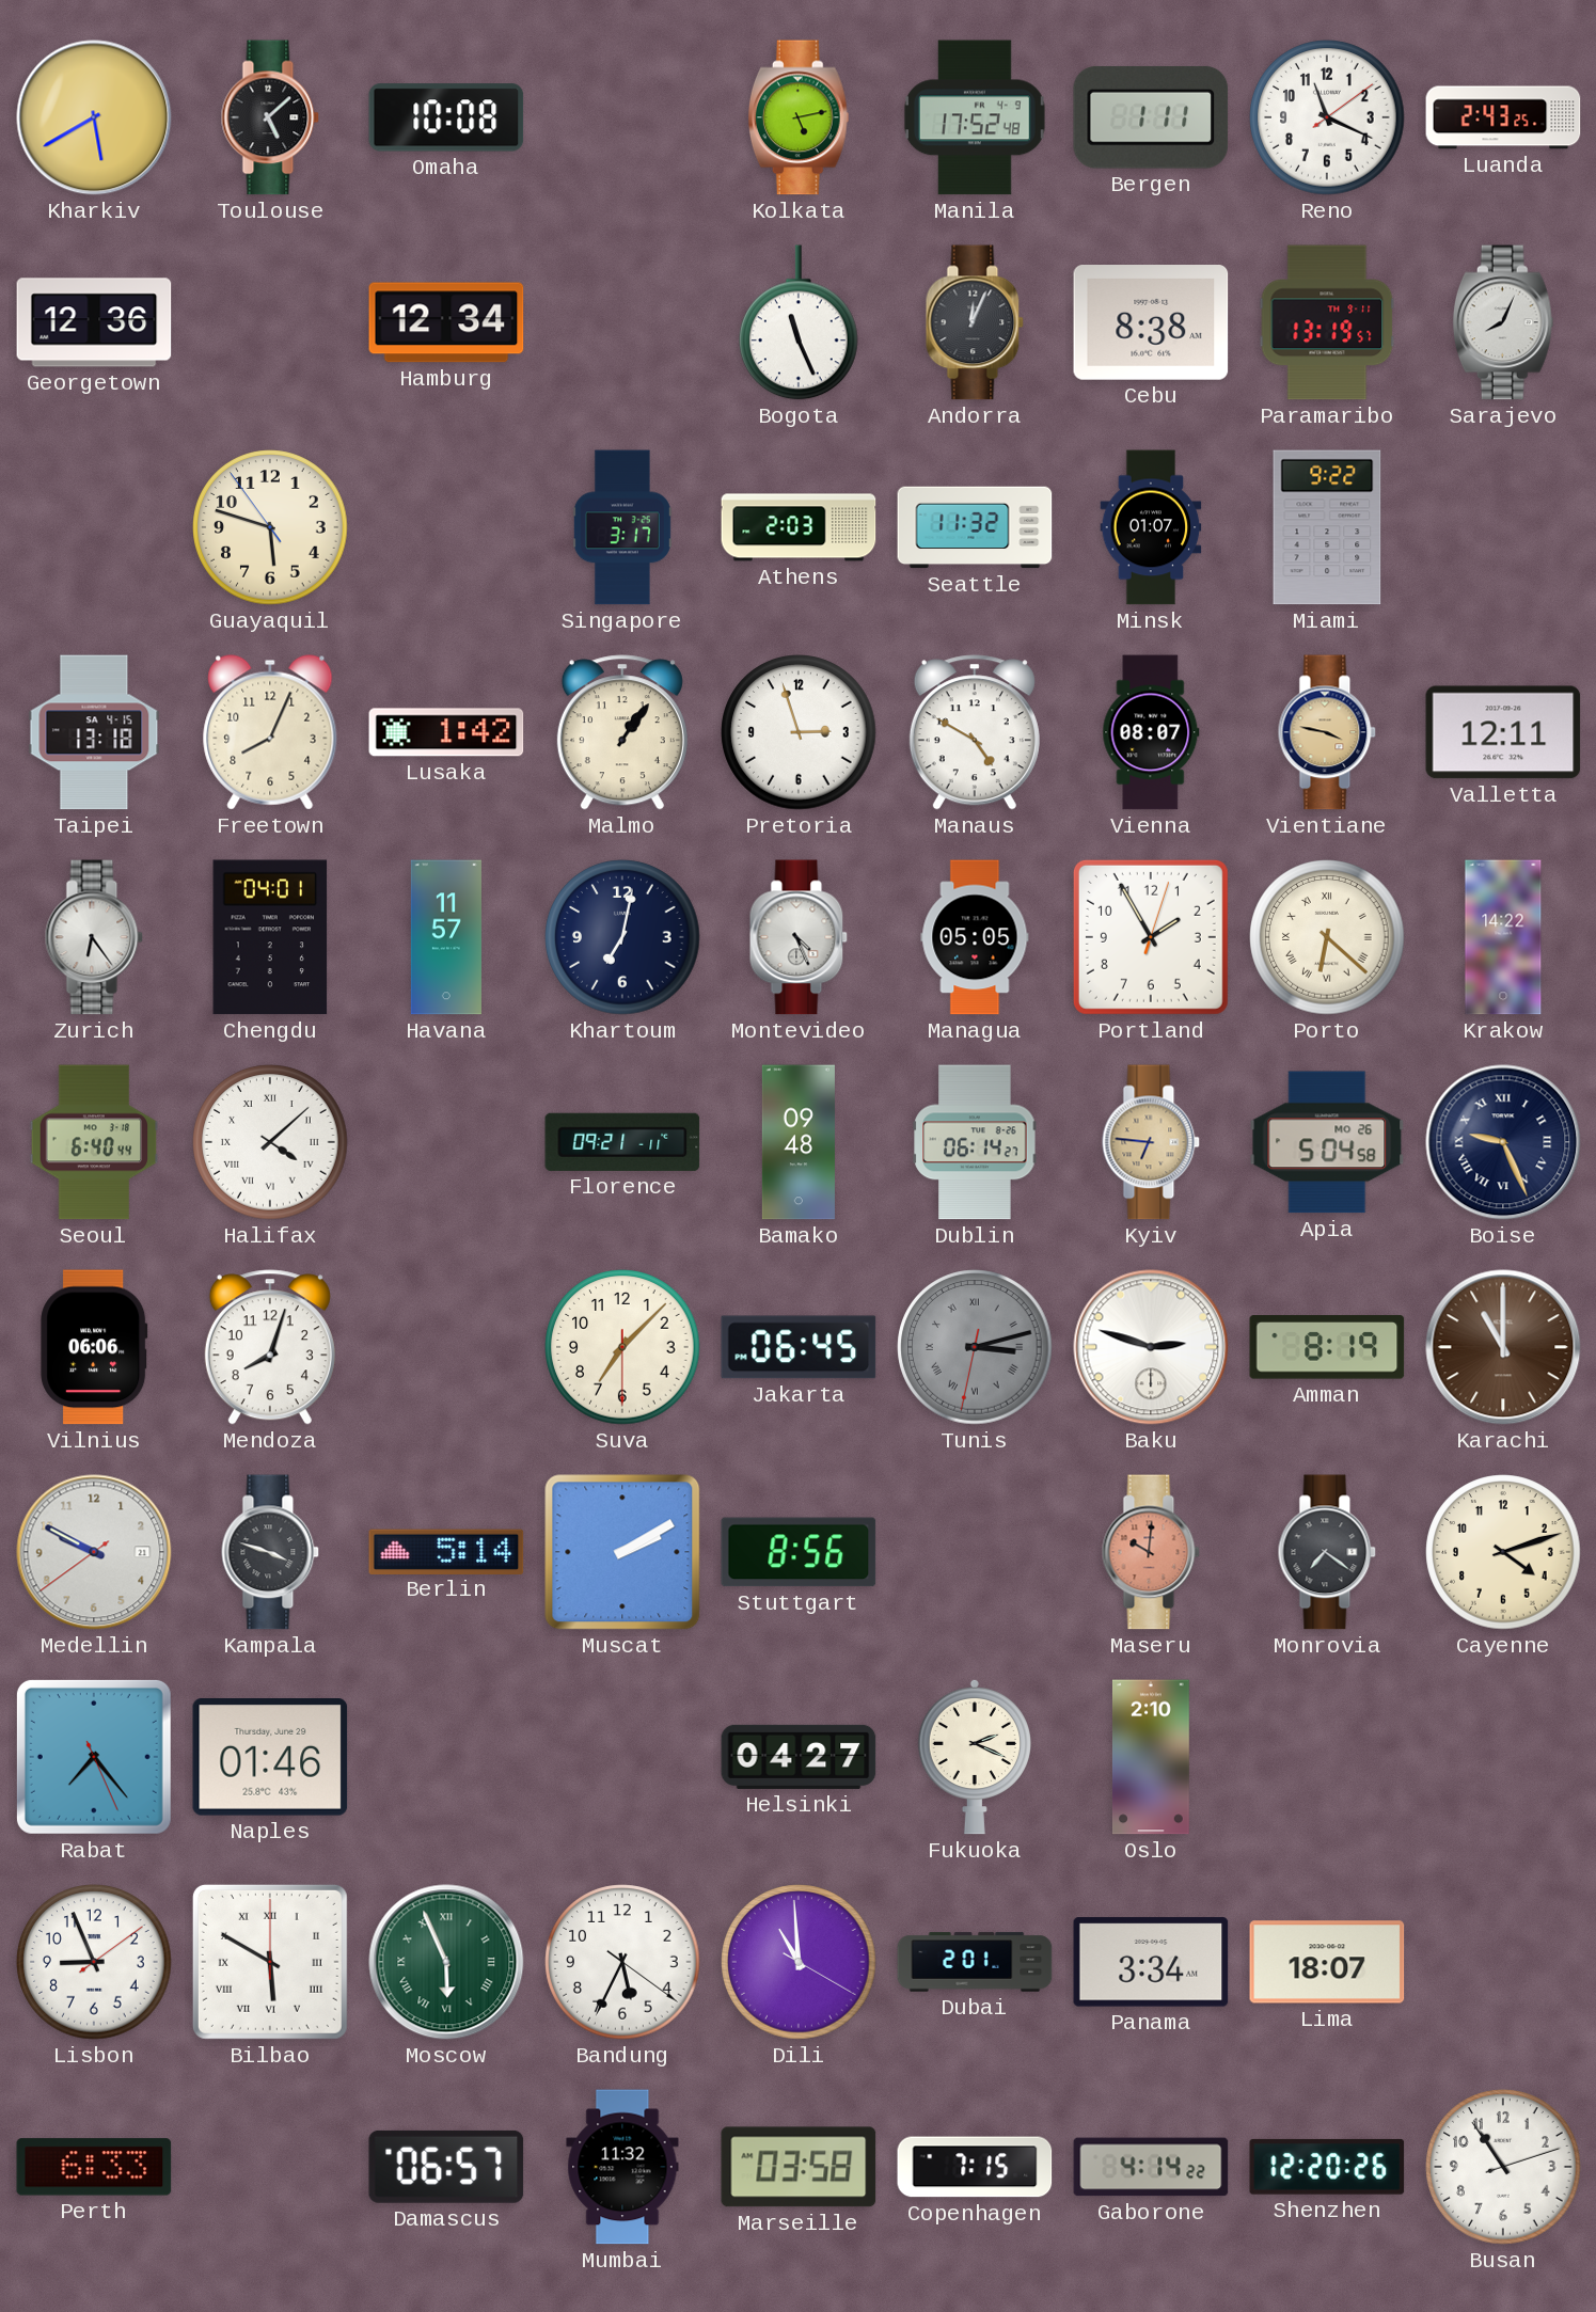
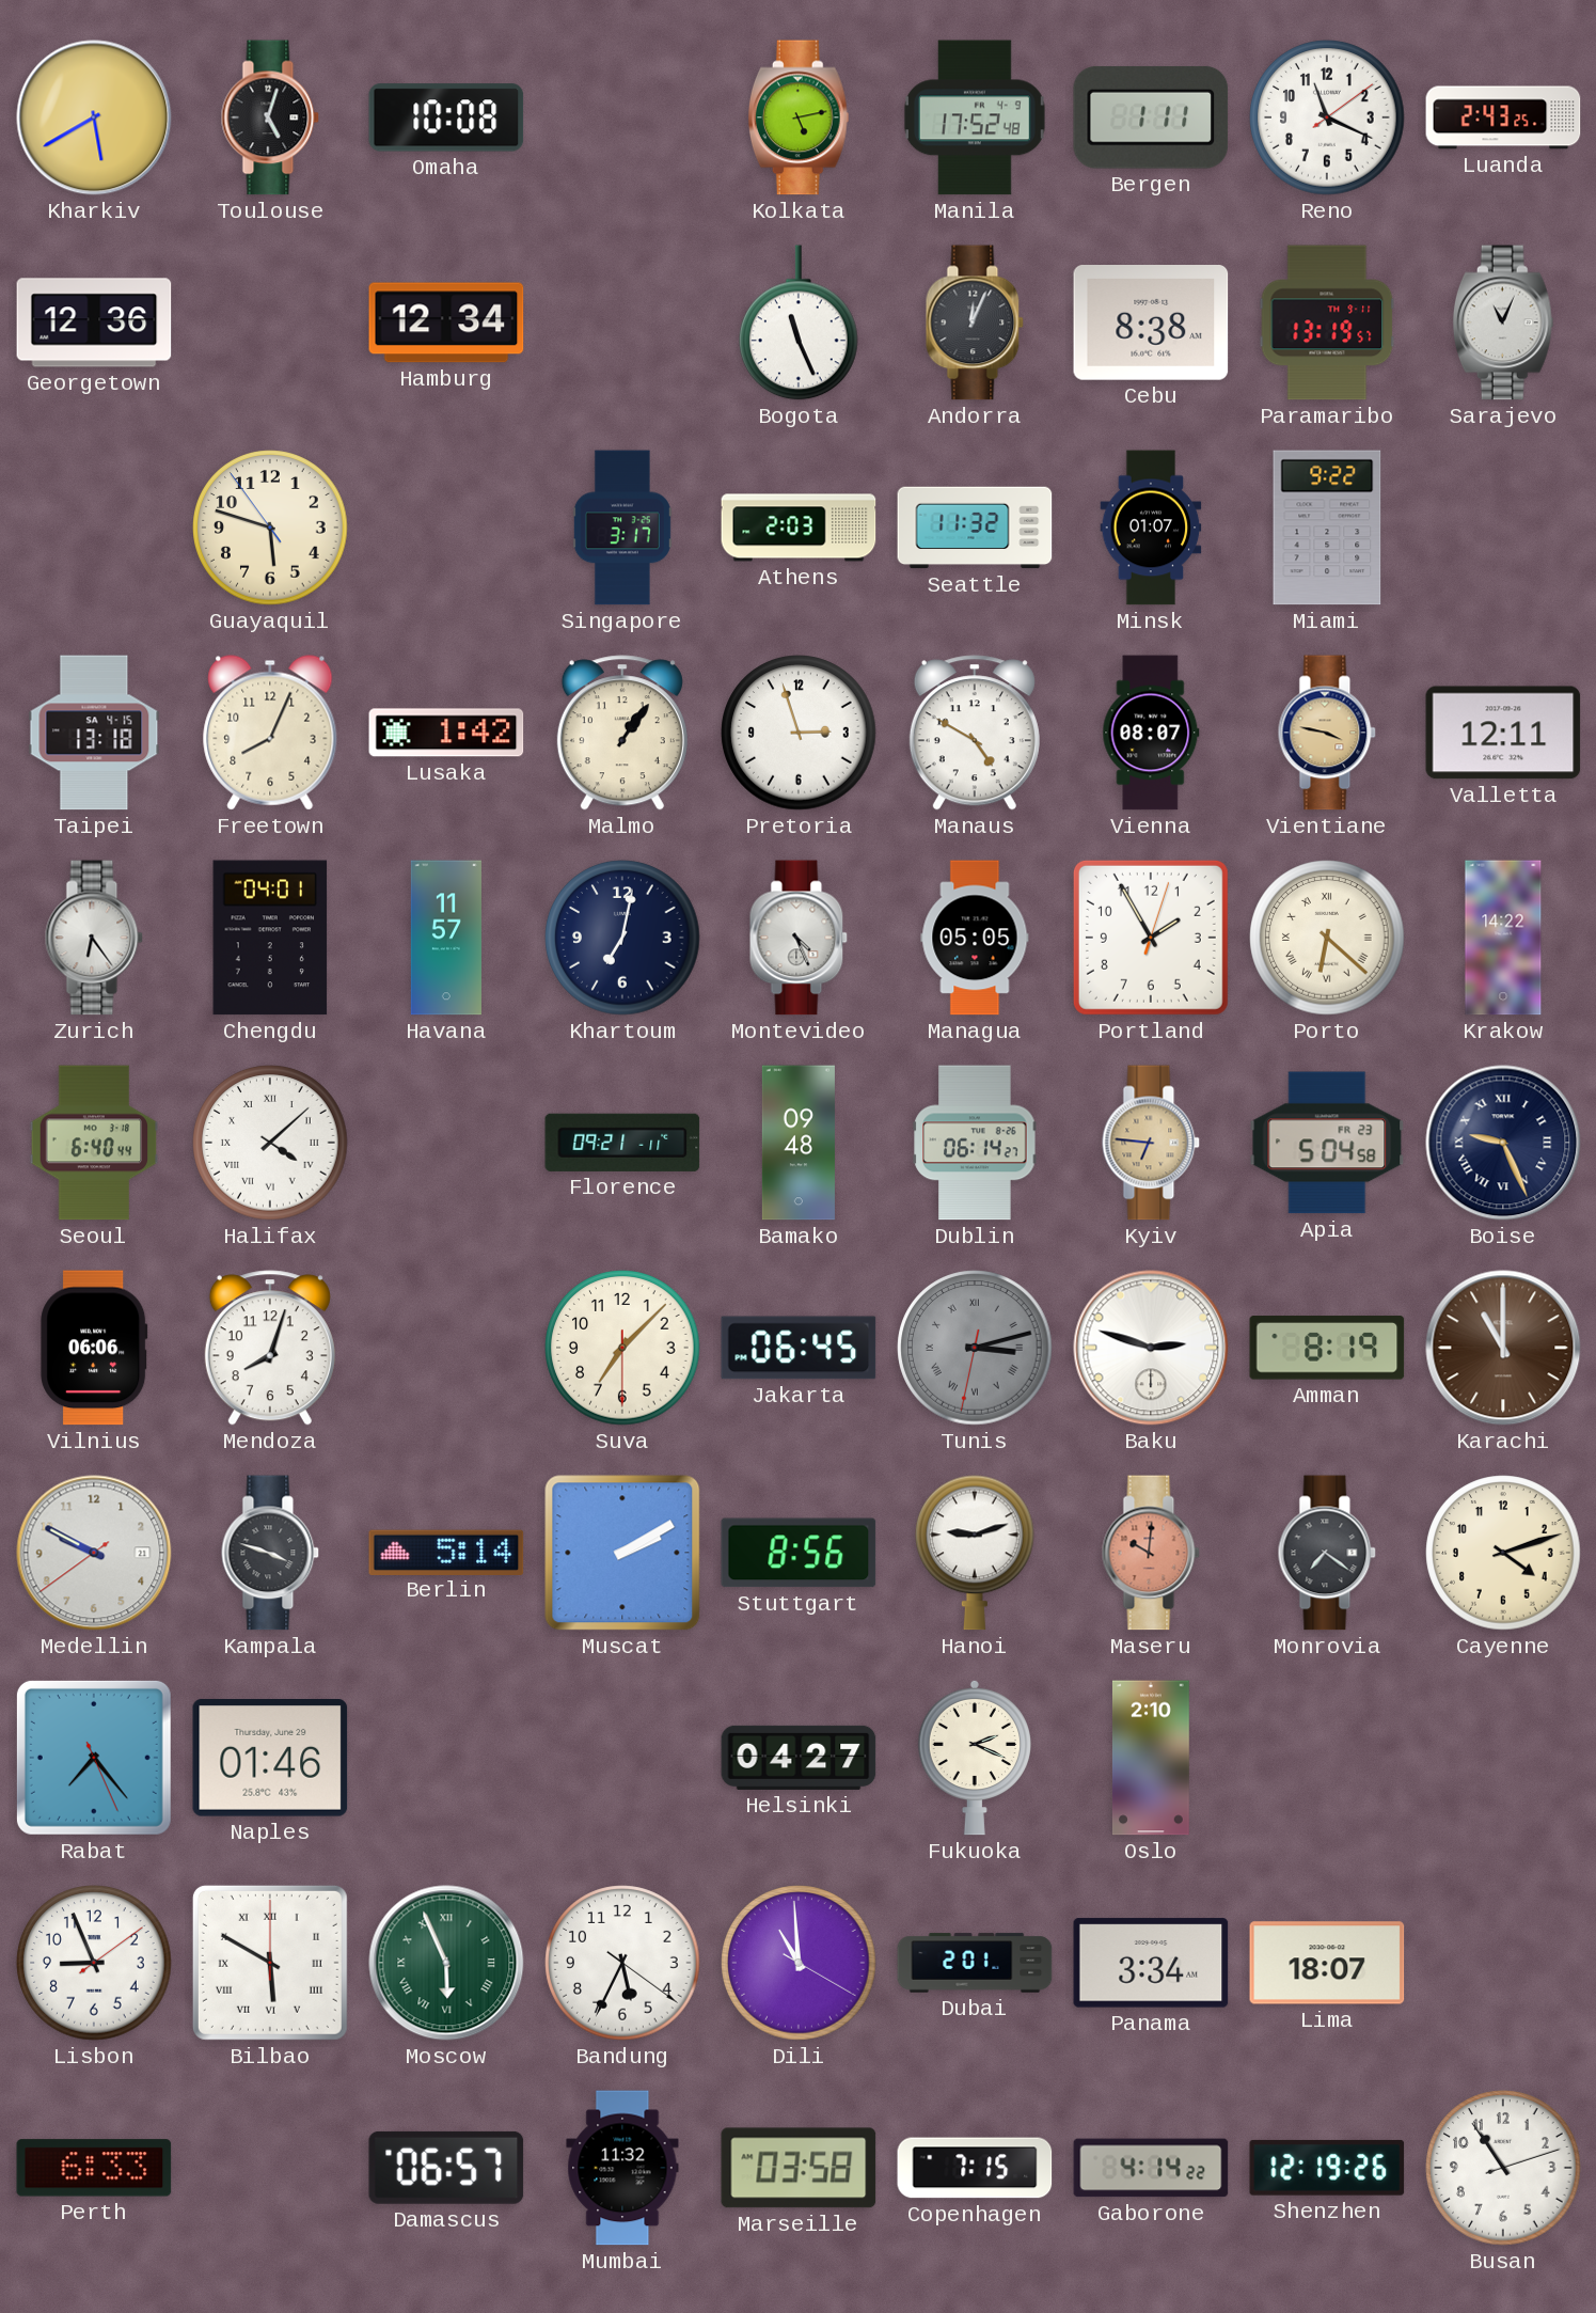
Toulouse: 5:08 -> 5:03
Sarajevo: 8:04 -> 11:04
Apia date: MO 26 -> FR 23
Hanoi: none -> 9:12
Shenzhen: 12:20 -> 12:19
